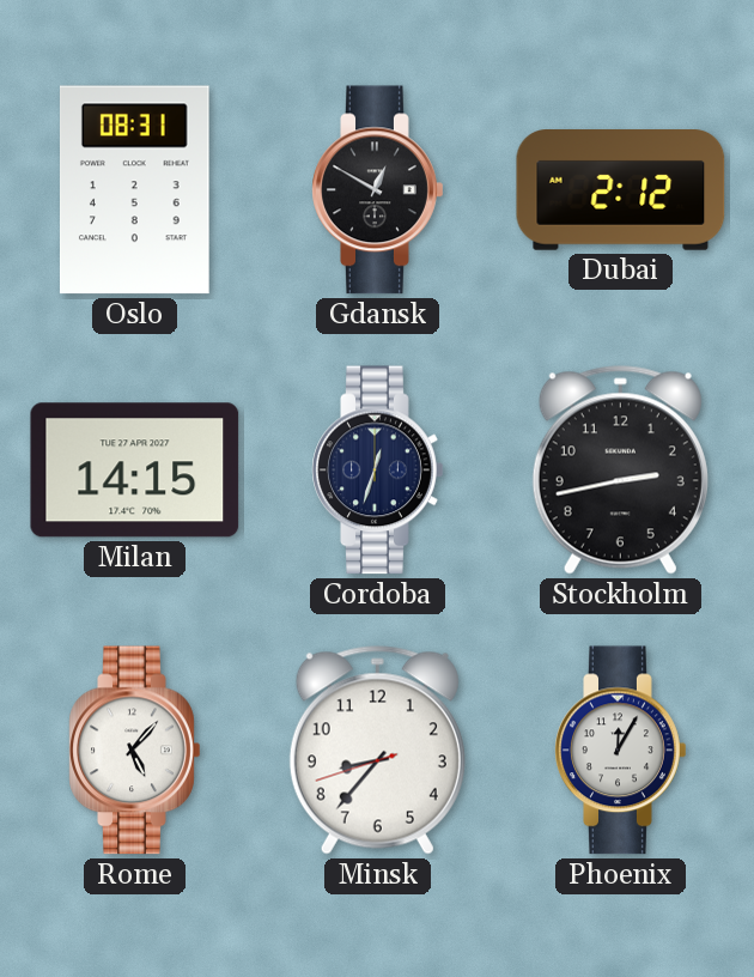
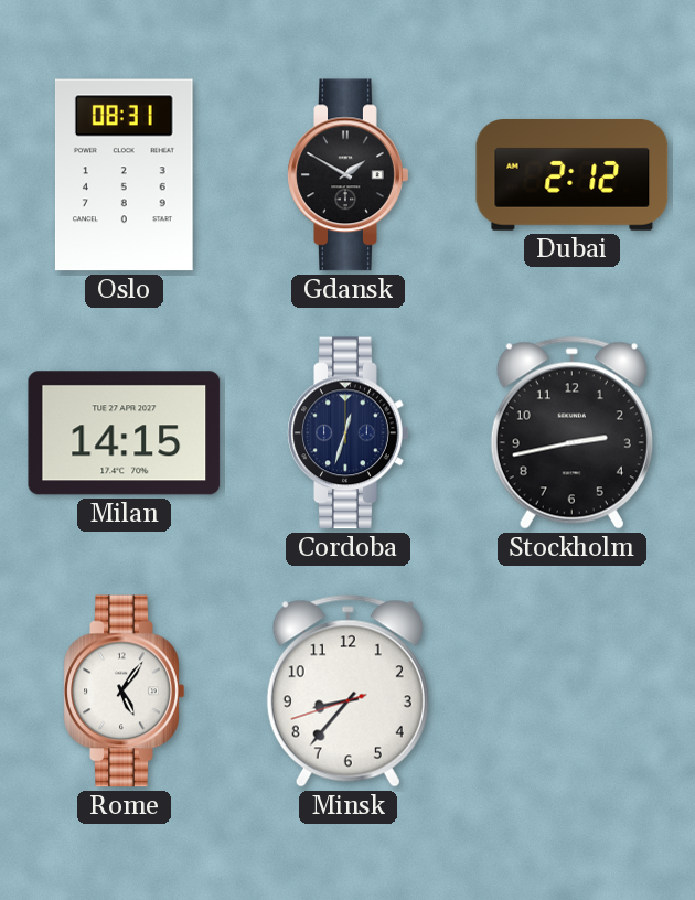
Gdansk: 12:50 -> 1:50
Rome: 5:07 -> 5:06
Phoenix: 12:05 -> none
